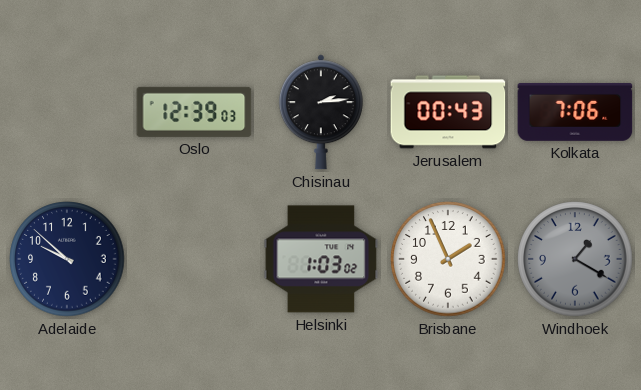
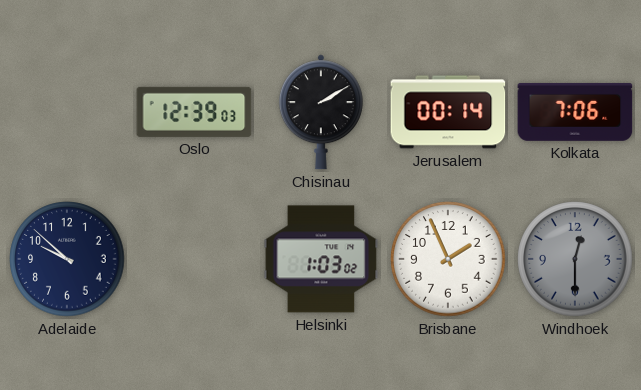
Chisinau: 2:14 -> 2:10
Jerusalem: 00:43 -> 00:14
Windhoek: 1:20 -> 12:30
